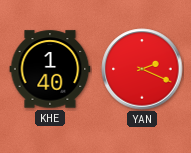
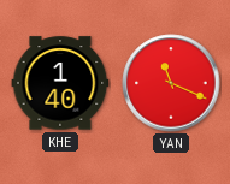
YAN: 2:19 -> 11:19
